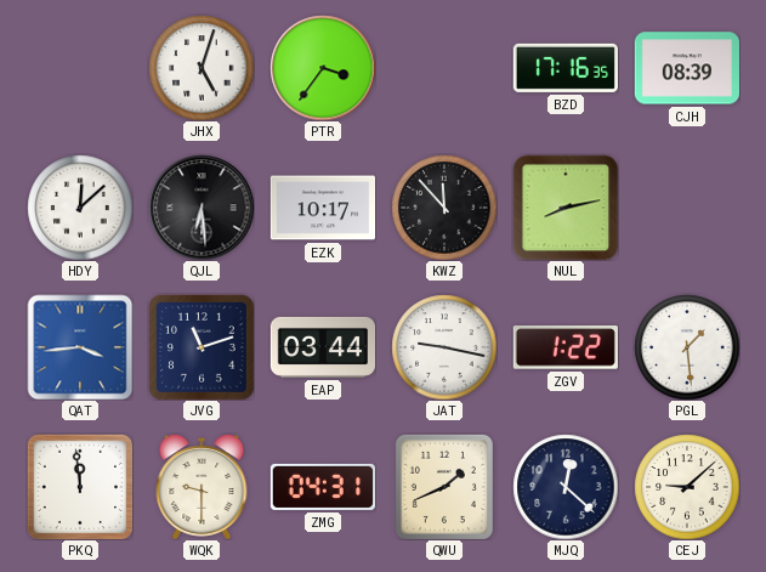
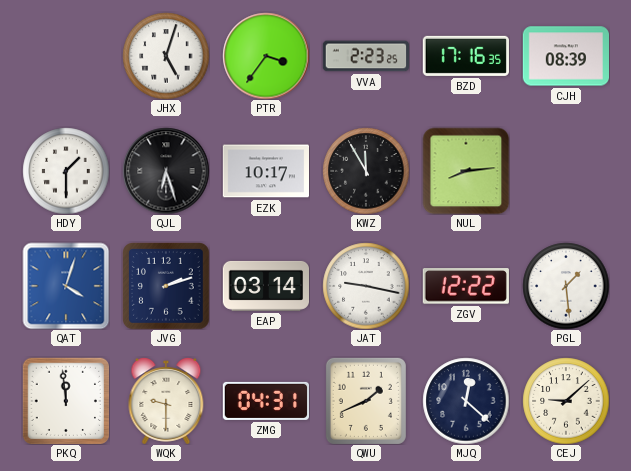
VVA: none -> 2:23
HDY: 12:08 -> 1:30
QJL: 6:29 -> 6:27
KWZ: 11:53 -> 11:55
NUL: 8:13 -> 8:14
QAT: 3:44 -> 4:03
JVG: 11:12 -> 2:12
EAP: 03:44 -> 03:14
ZGV: 1:22 -> 12:22
